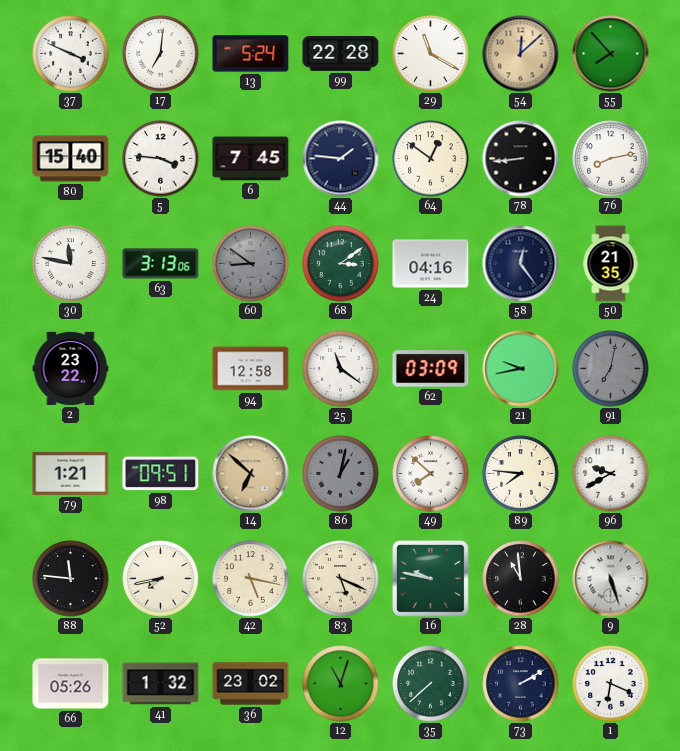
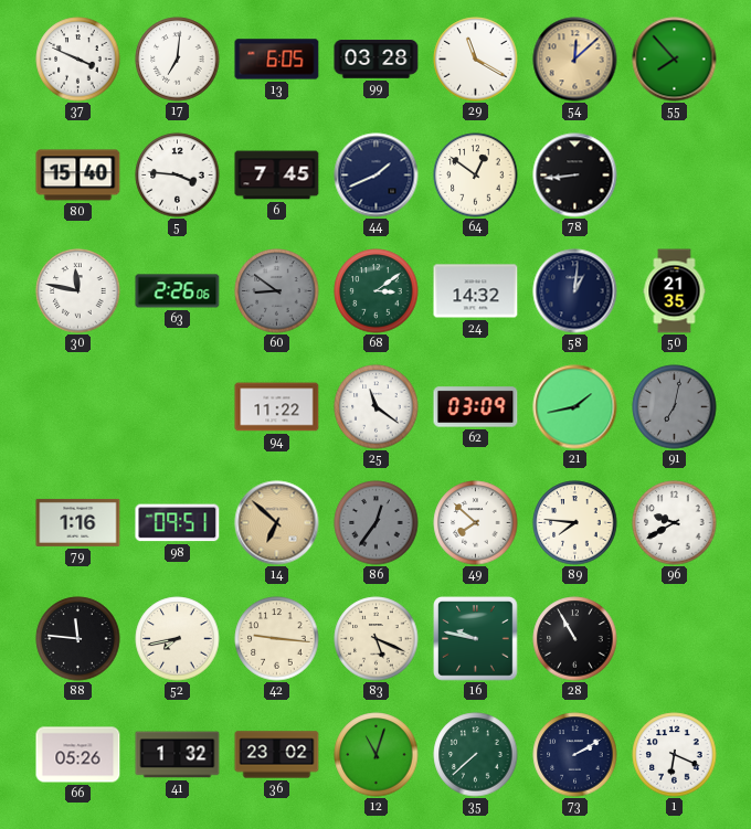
13: 5:24 -> 6:05
99: 22:28 -> 03:28
44: 1:46 -> 1:41
76: 8:13 -> none
63: 3:13 -> 2:26
24: 04:16 -> 14:32
58: 12:24 -> 1:01
2: 23:22 -> none
94: 12:58 -> 11:22
21: 9:43 -> 1:43
79: 1:21 -> 1:16
86: 1:02 -> 12:36
42: 5:17 -> 9:16
28: 10:59 -> 10:55
9: 5:27 -> none
